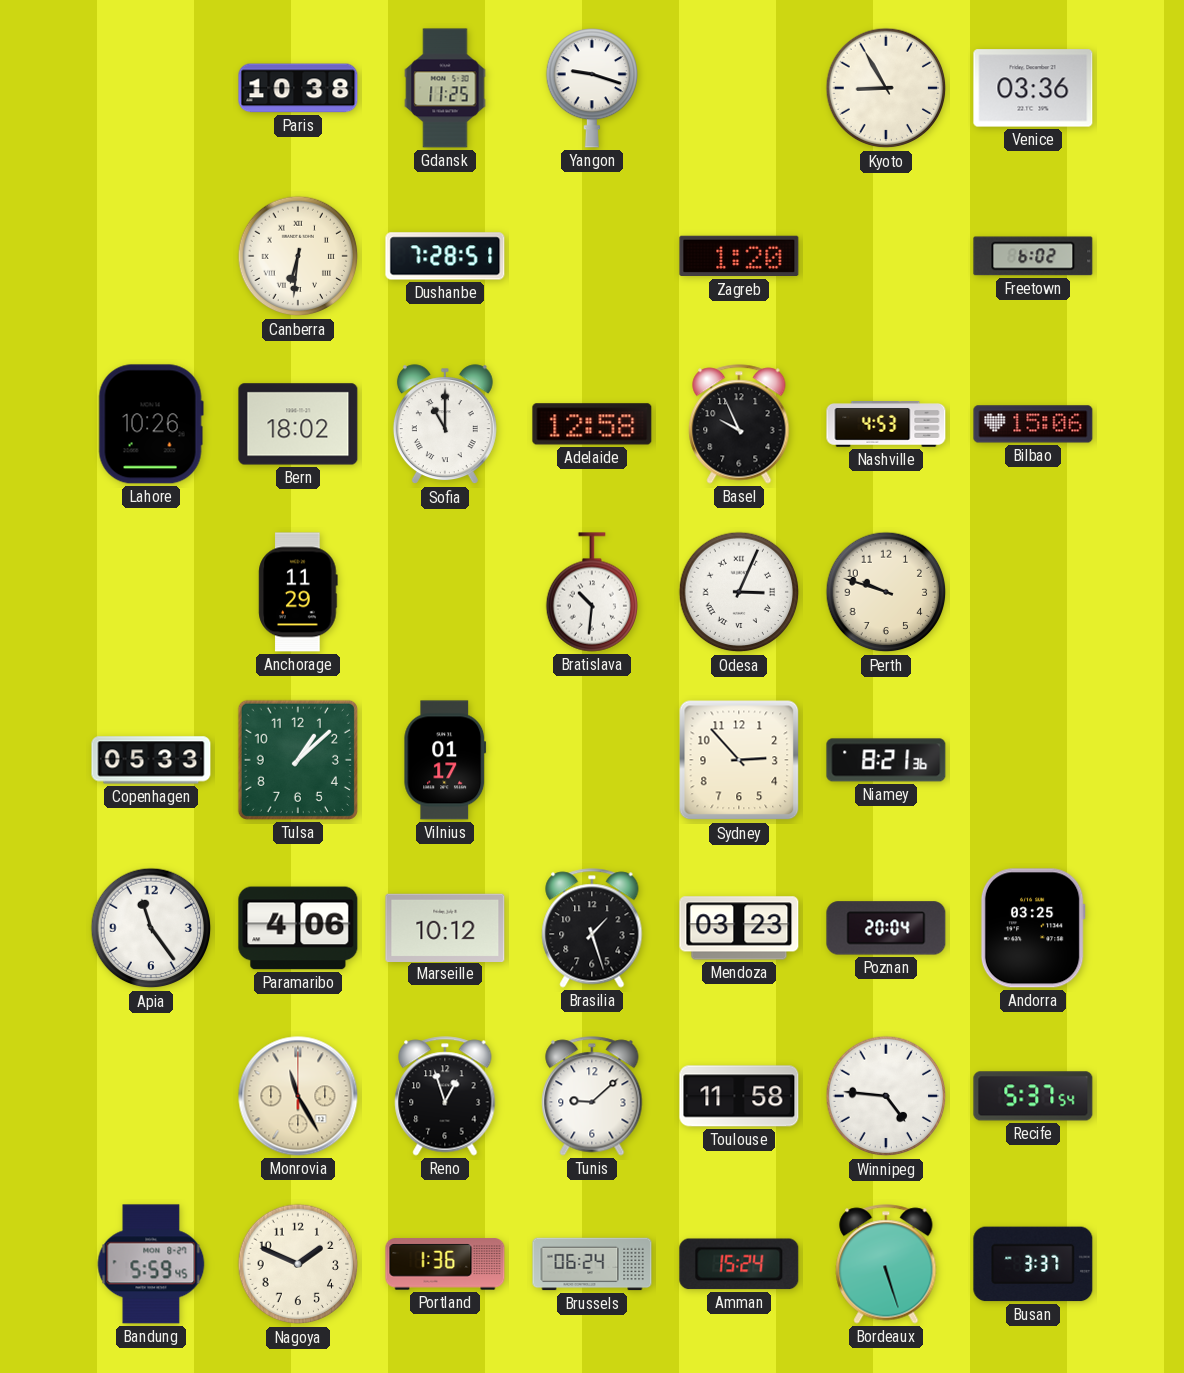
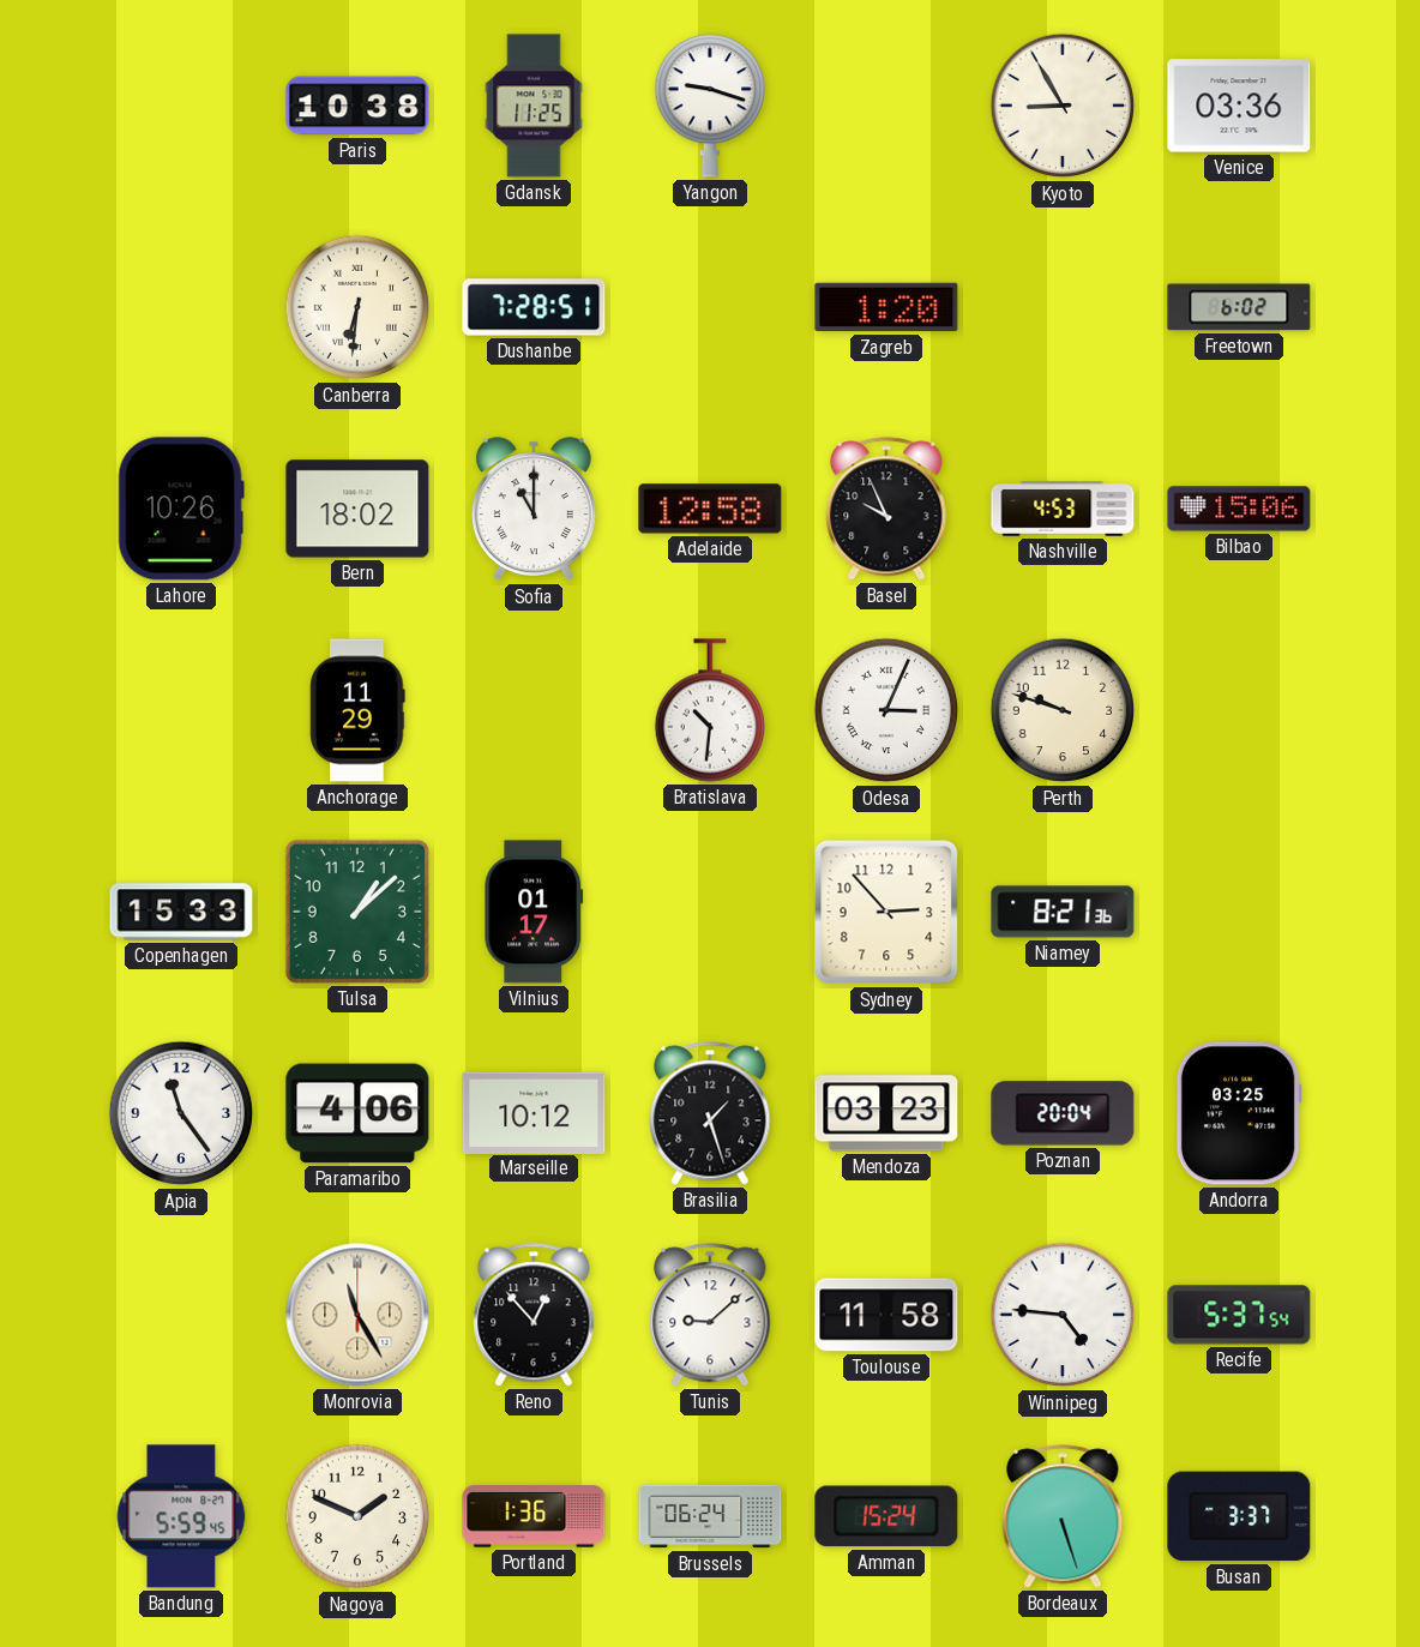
Copenhagen: 05:33 -> 15:33
Reno: 12:57 -> 12:53
